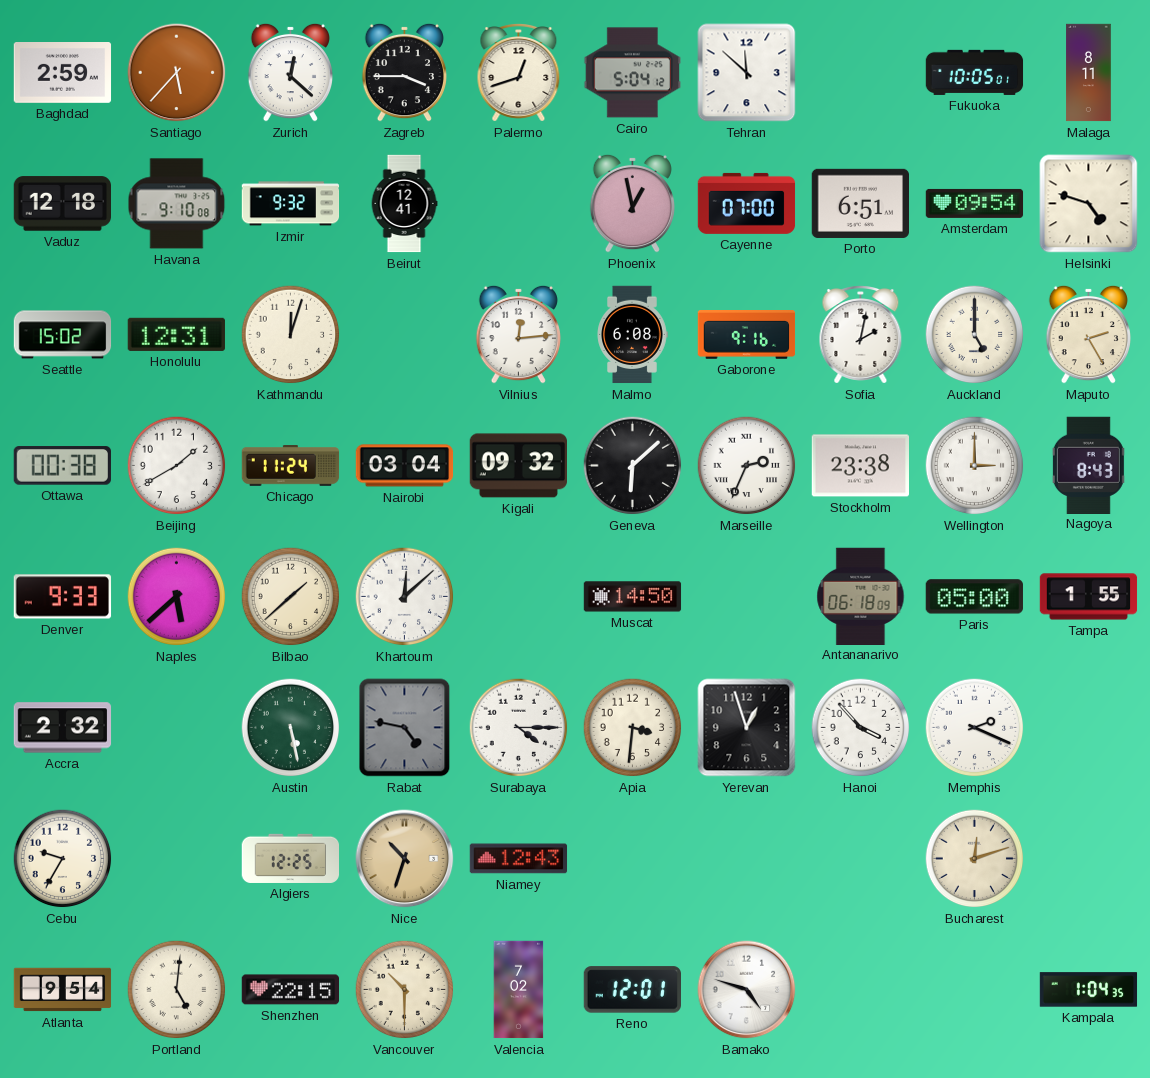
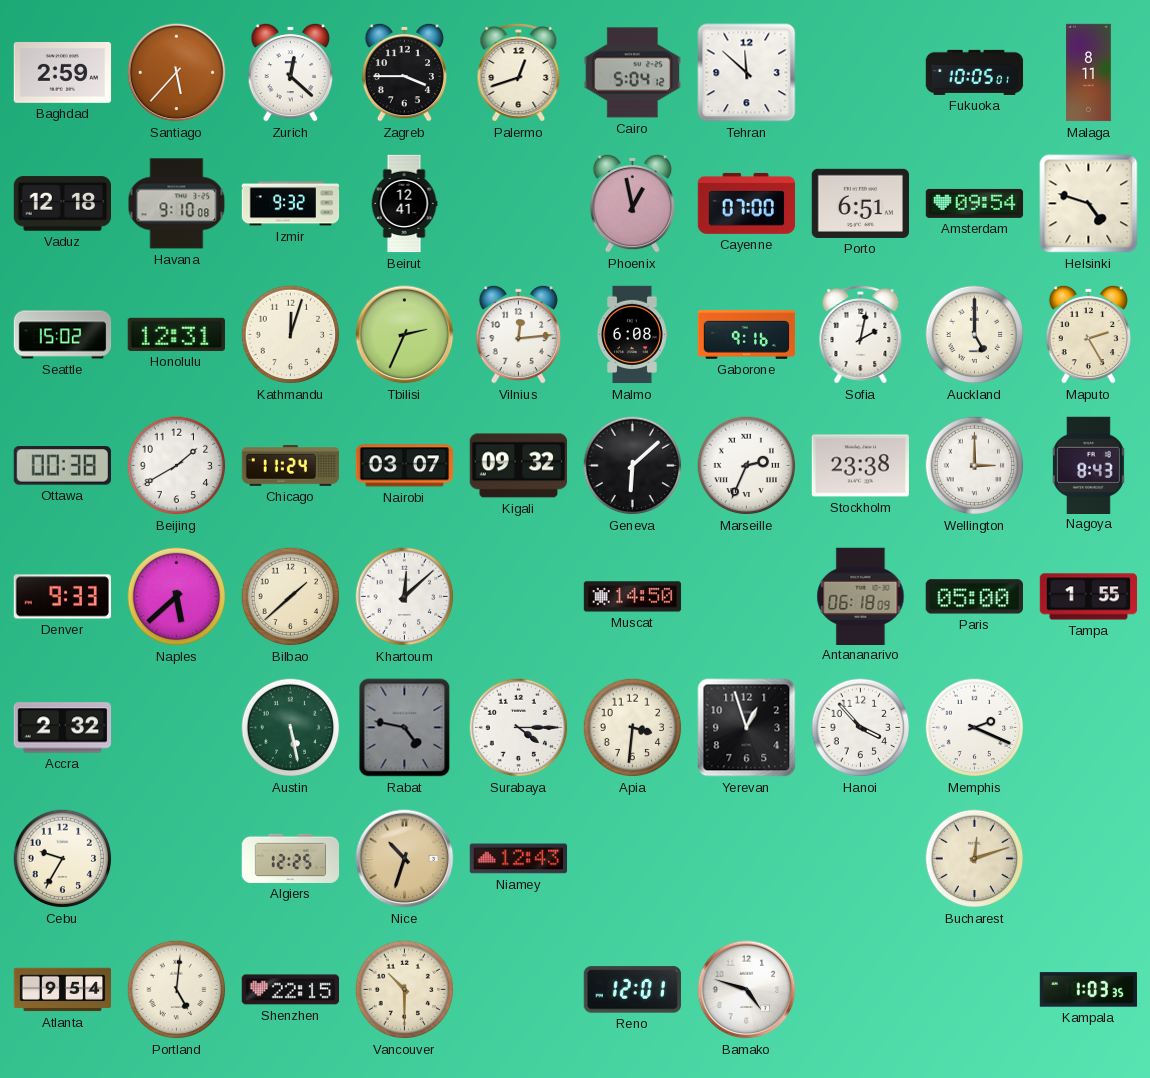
Tbilisi: none -> 2:34
Nairobi: 03:04 -> 03:07
Valencia: 7:02 -> none
Kampala: 1:04 -> 1:03
